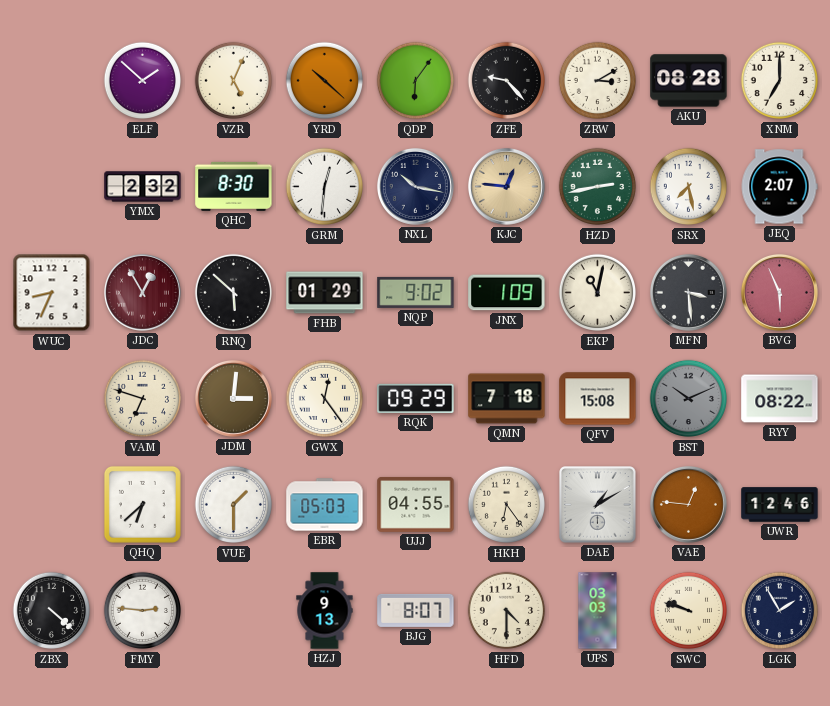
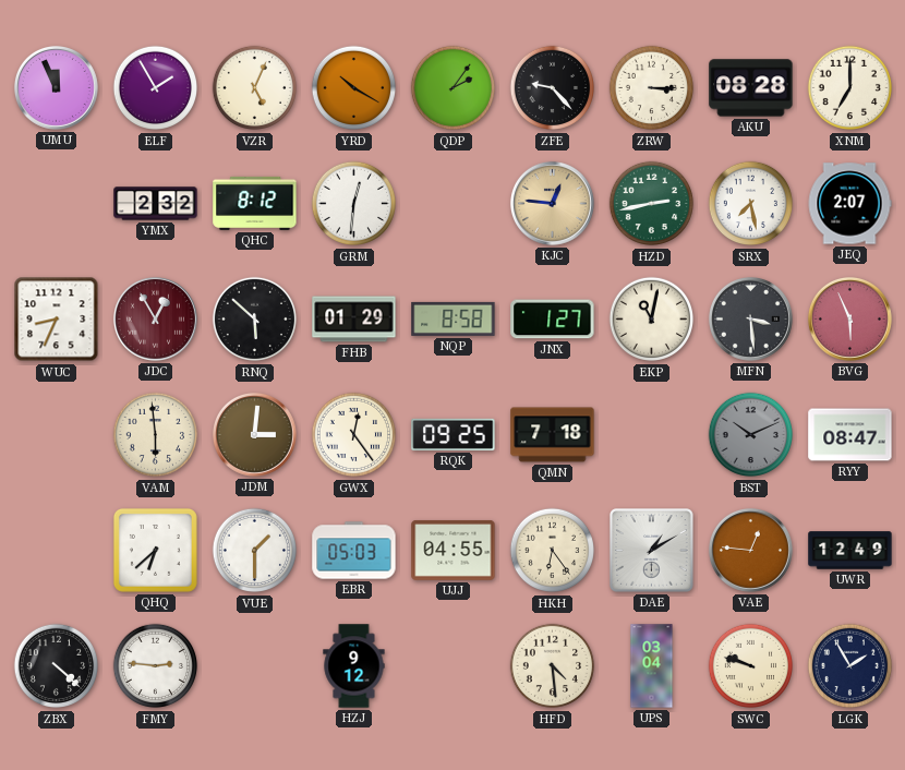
UMU: none -> 11:56
ELF: 1:52 -> 1:55
YRD: 10:22 -> 10:20
QDP: 6:06 -> 2:06
ZRW: 3:10 -> 3:15
QHC: 8:30 -> 8:12
NXL: 10:17 -> none
NQP: 9:02 -> 8:58
JNX: 1:09 -> 1:27
VAM: 6:48 -> 5:59
RQK: 09:29 -> 09:25
QFV: 15:08 -> none
RYY: 08:22 -> 08:47
UWR: 12:46 -> 12:49
HZJ: 9:13 -> 9:12
BJG: 8:07 -> none
HFD: 4:30 -> 4:29
UPS: 03:03 -> 03:04
